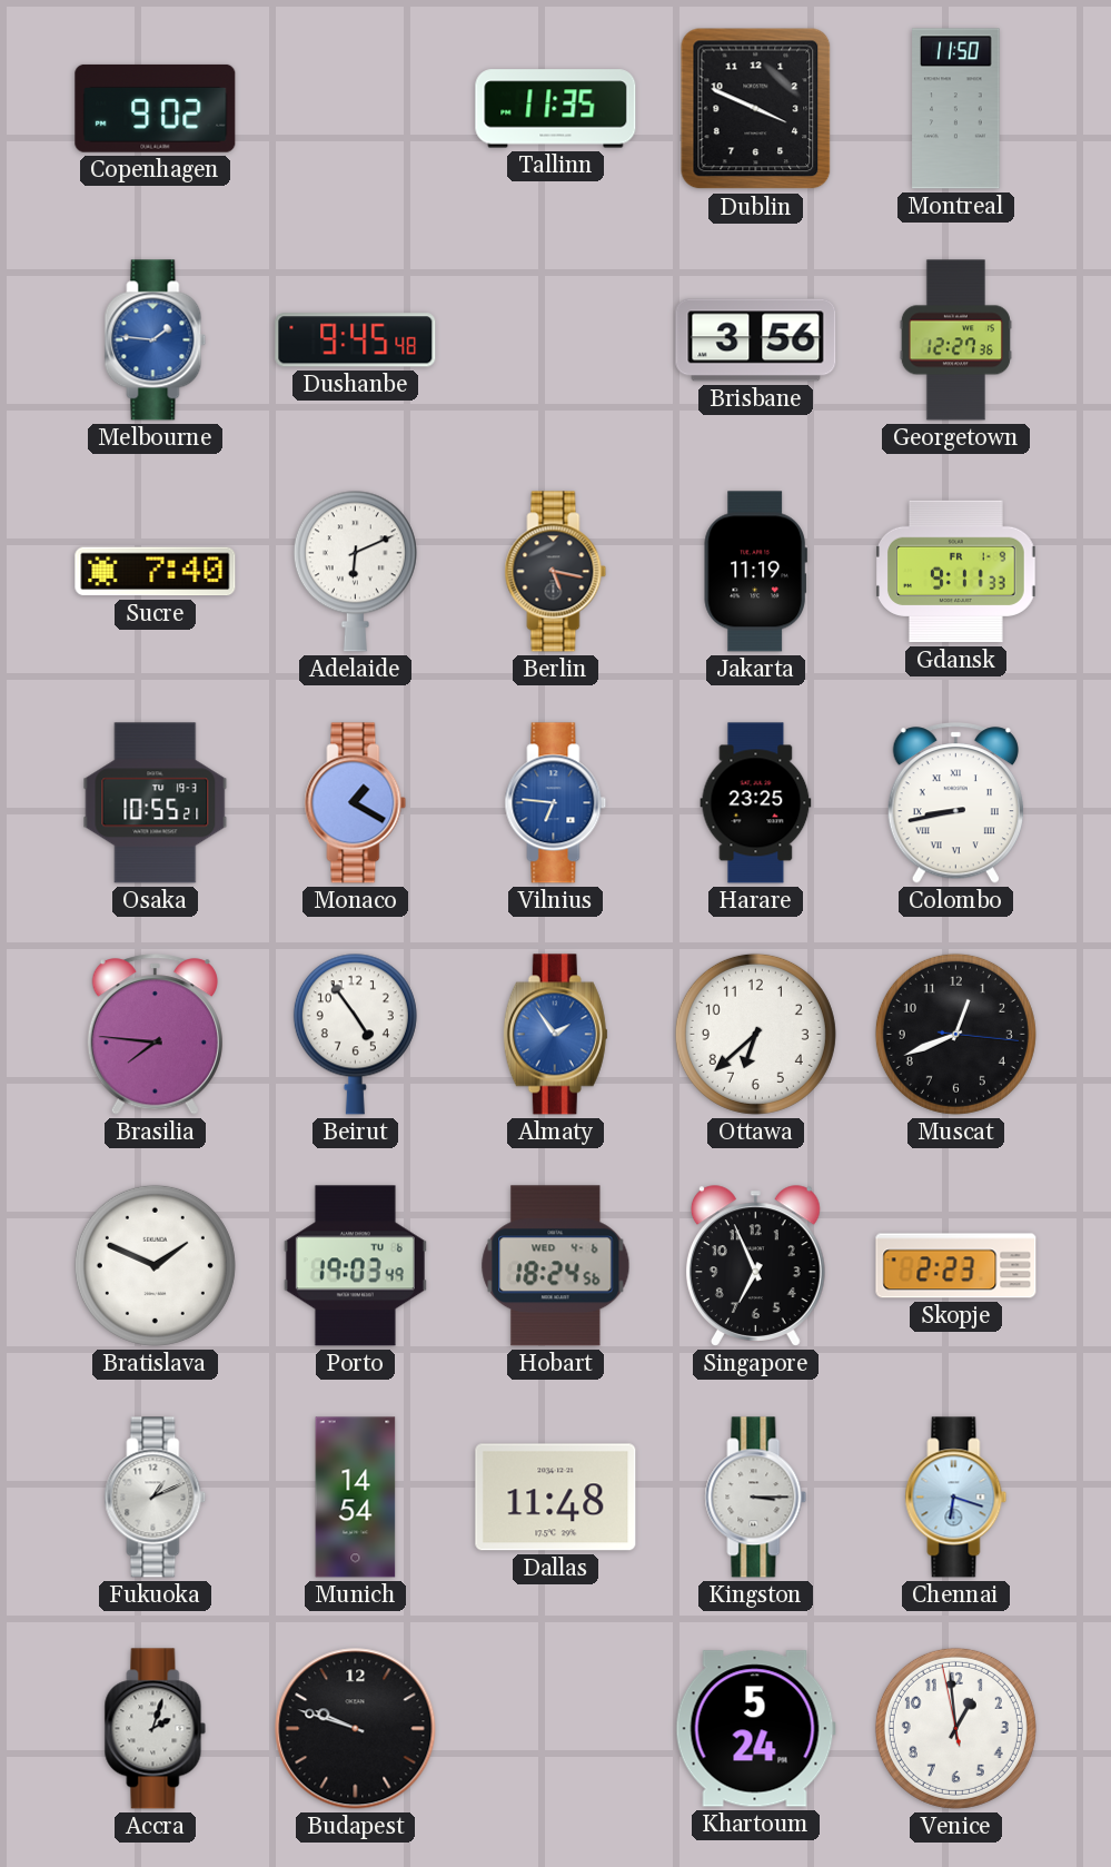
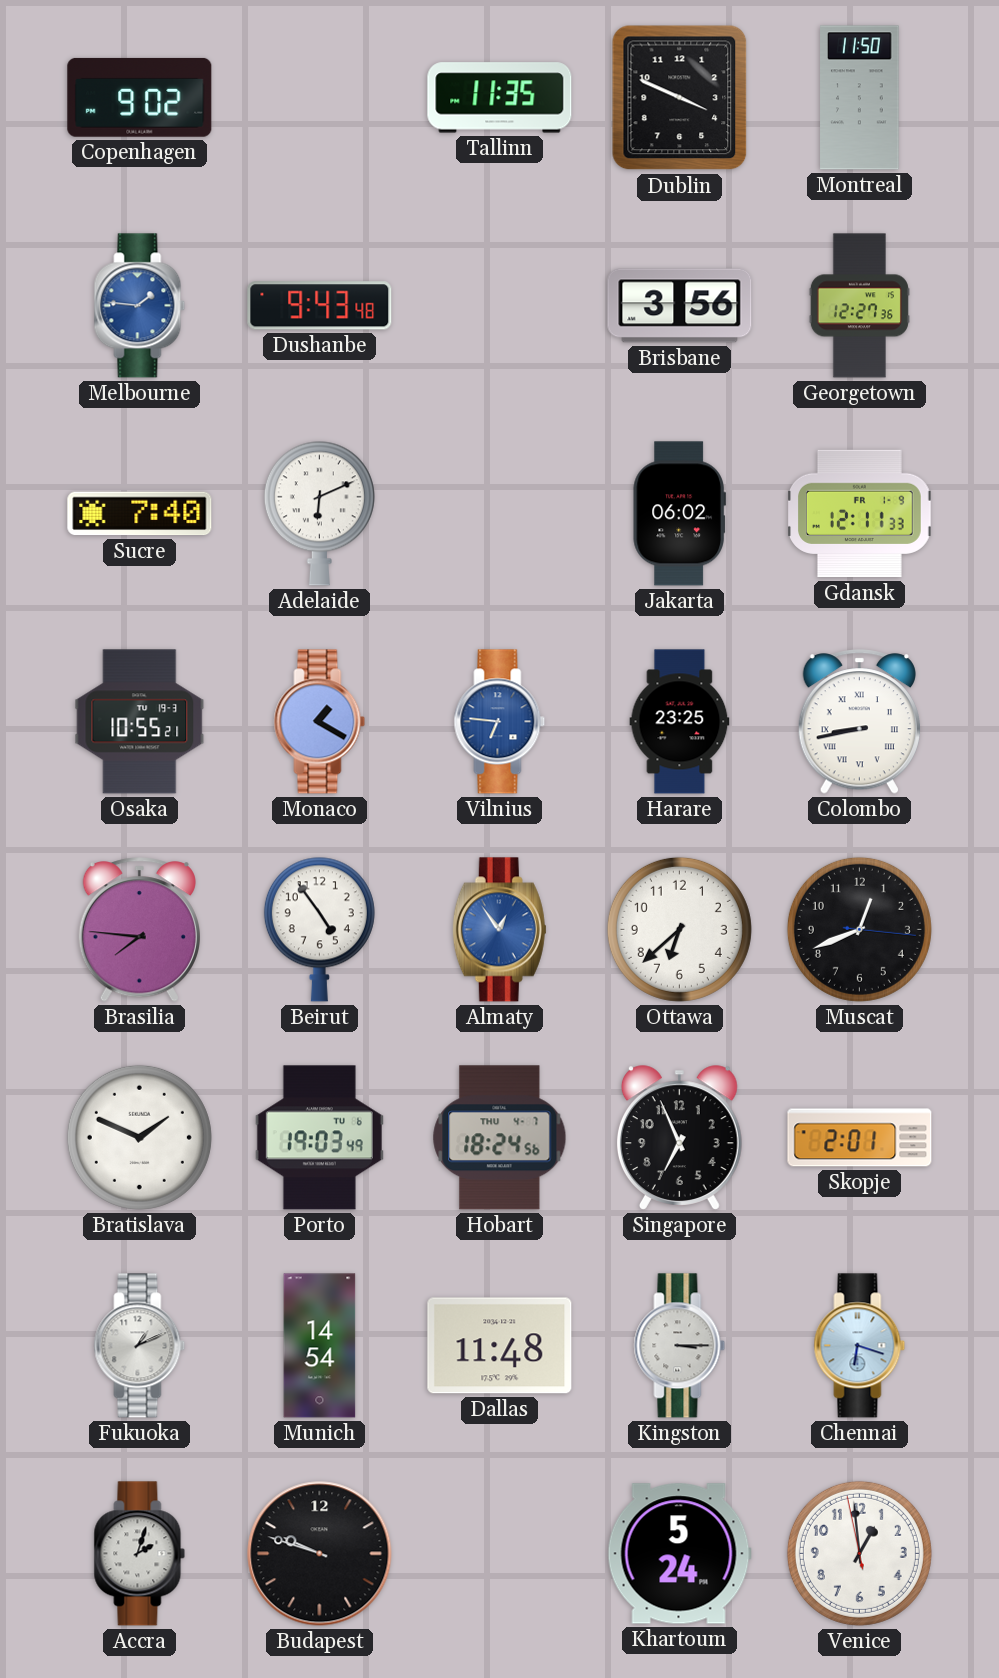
Dushanbe: 9:45 -> 9:43
Berlin: 5:17 -> none
Jakarta: 11:19 -> 06:02
Gdansk: 9:11 -> 12:11
Almaty: 1:54 -> 12:54
Hobart date: WED 4-6 -> THU 4-7
Skopje: 2:23 -> 2:01
